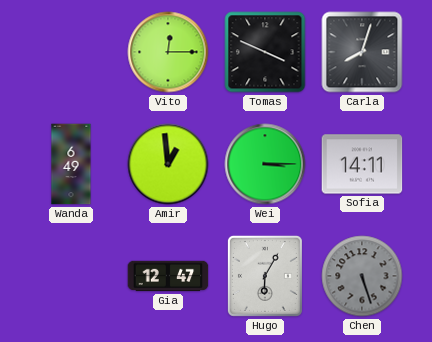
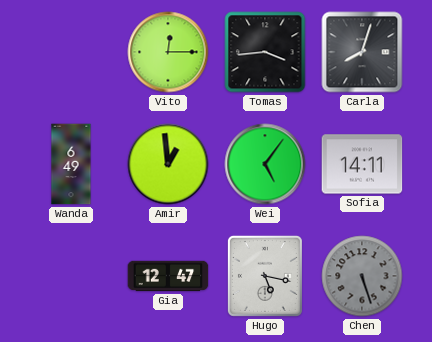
Tomas: 3:49 -> 3:44
Wei: 3:15 -> 5:06
Hugo: 6:05 -> 5:17
